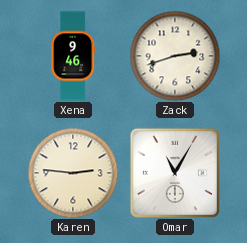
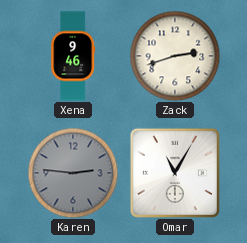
Karen dial: cream -> grey
